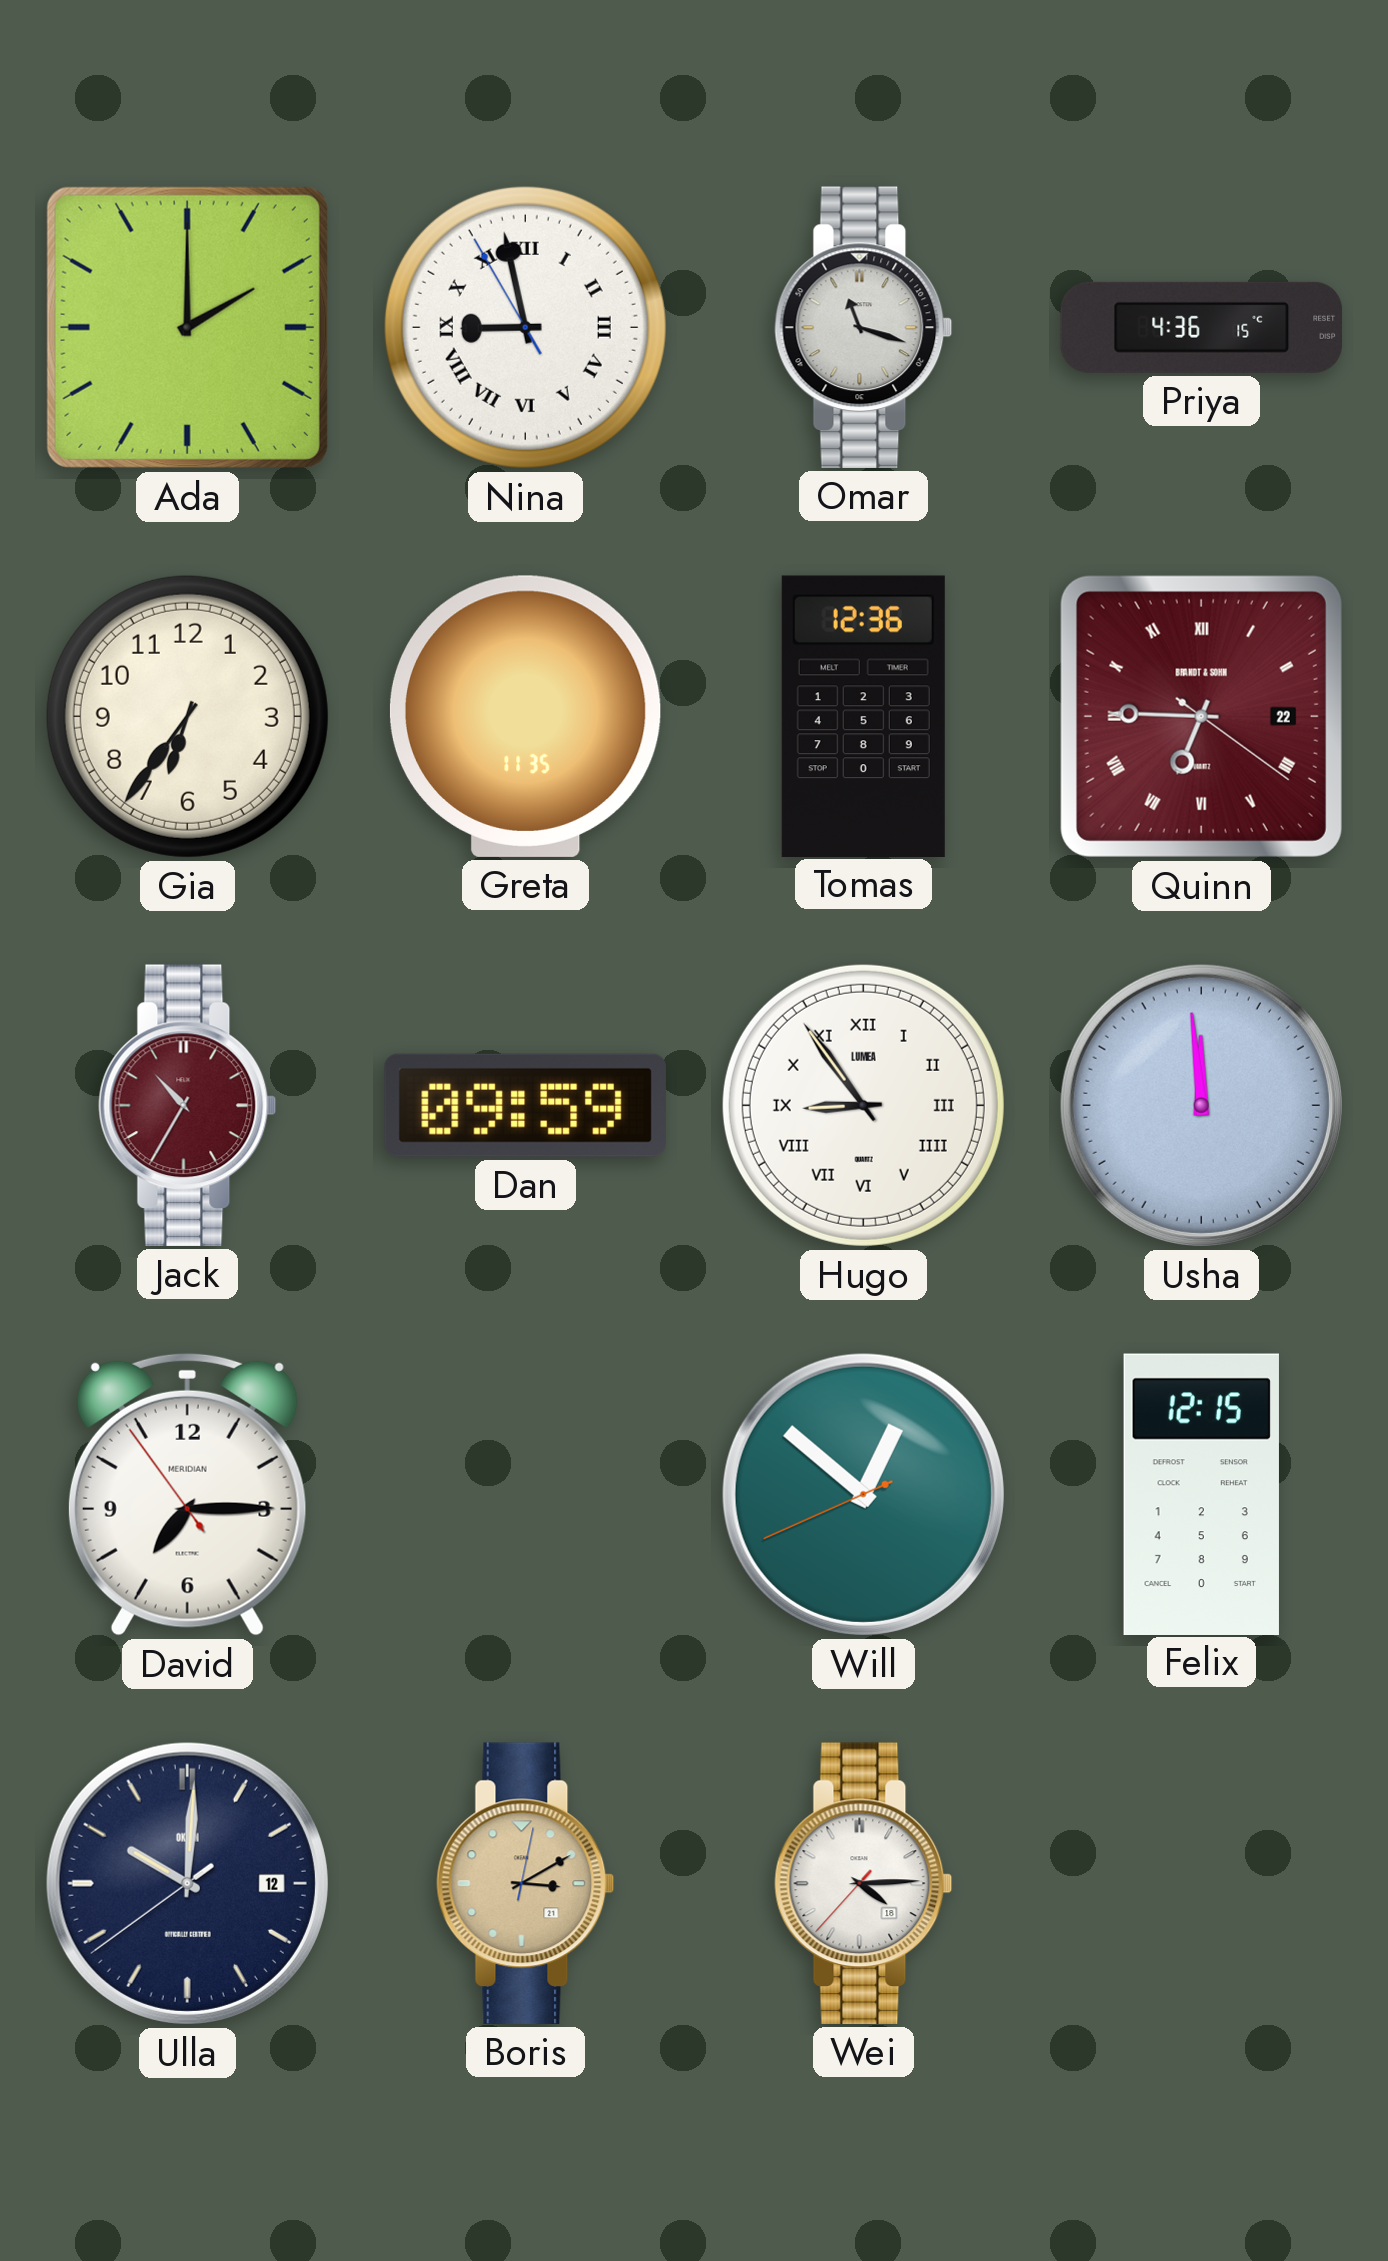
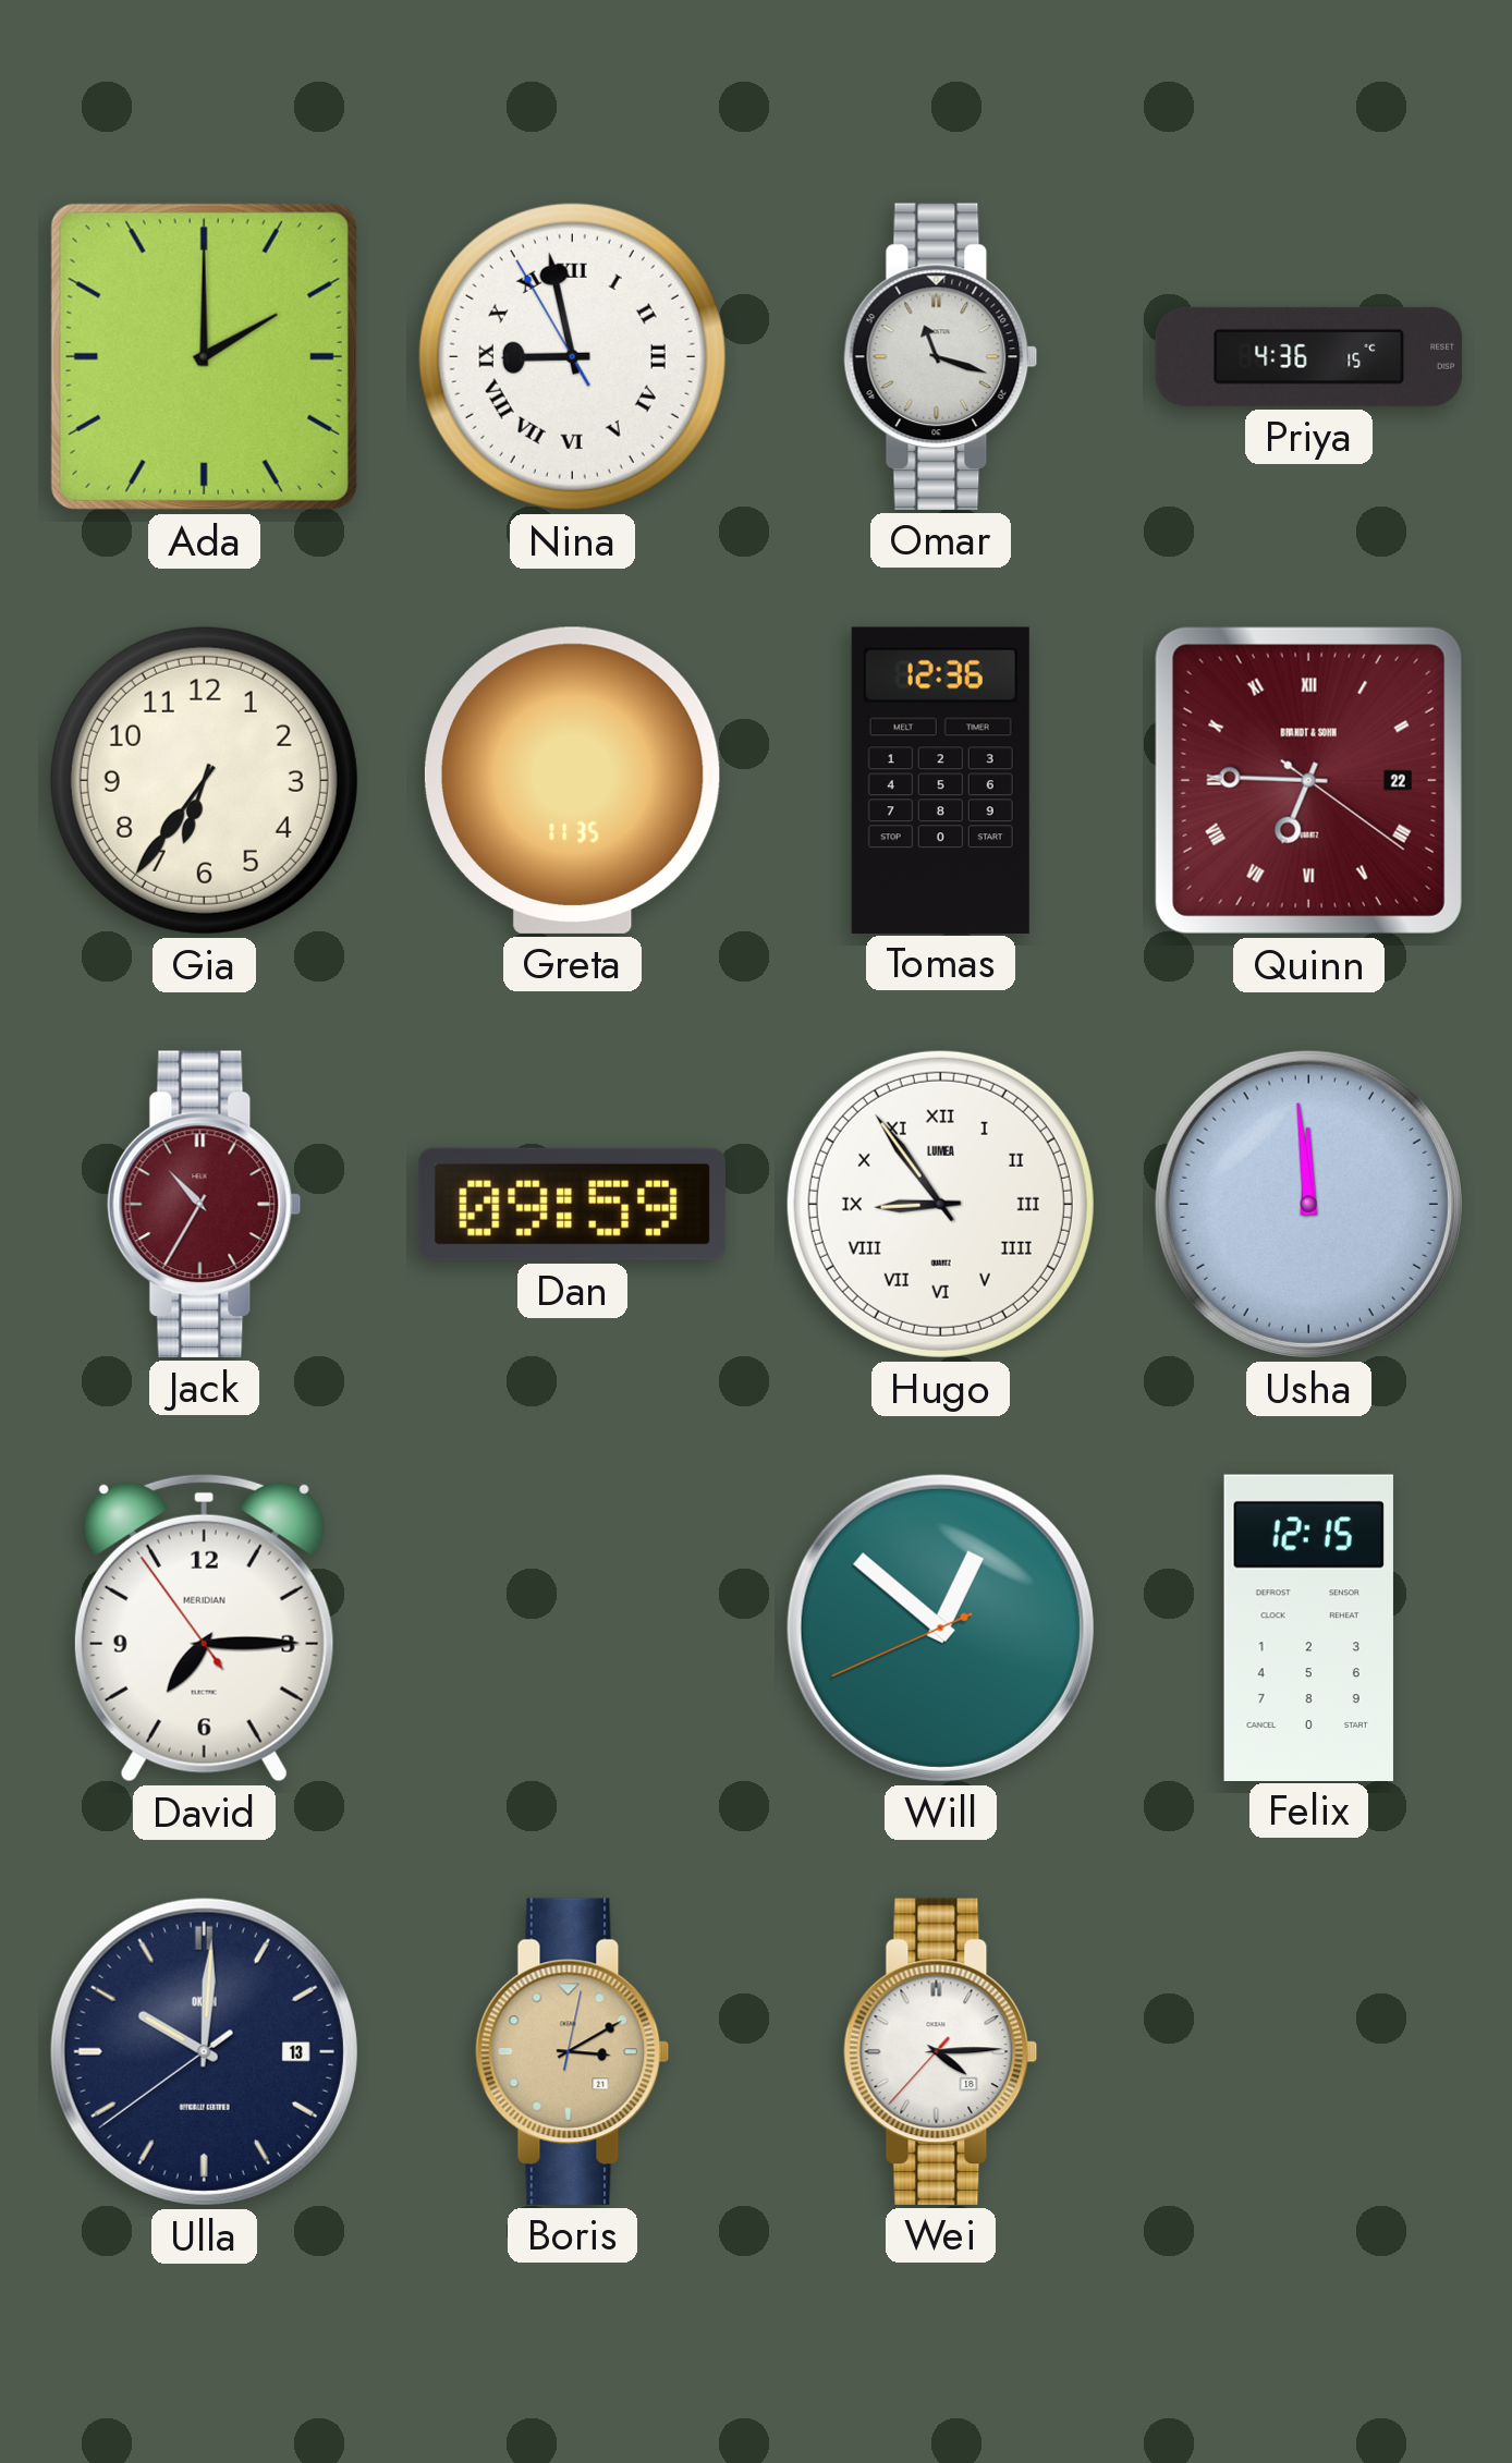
Ulla date: 12 -> 13
